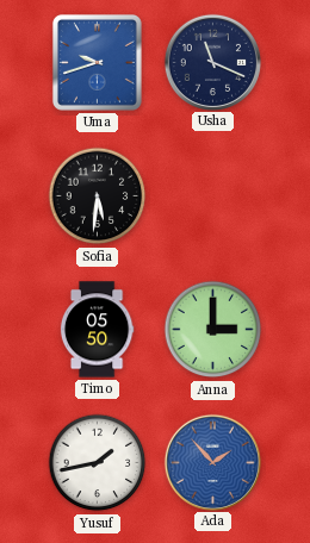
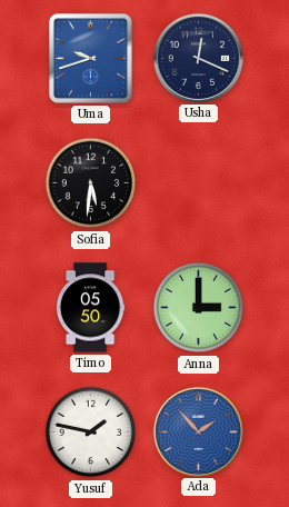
Usha: 11:19 -> 12:19
Yusuf: 1:43 -> 1:47
